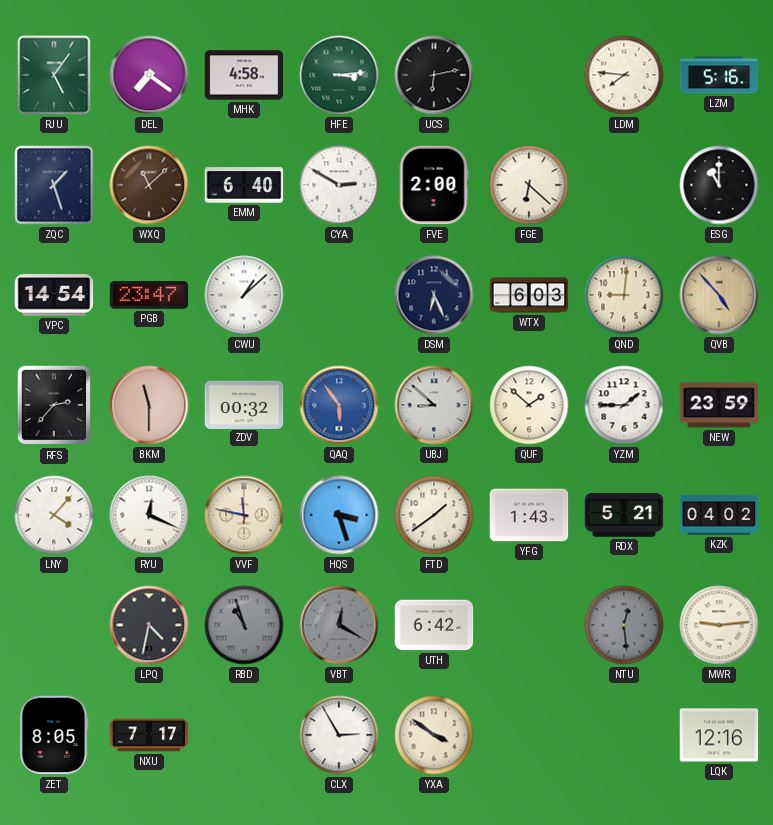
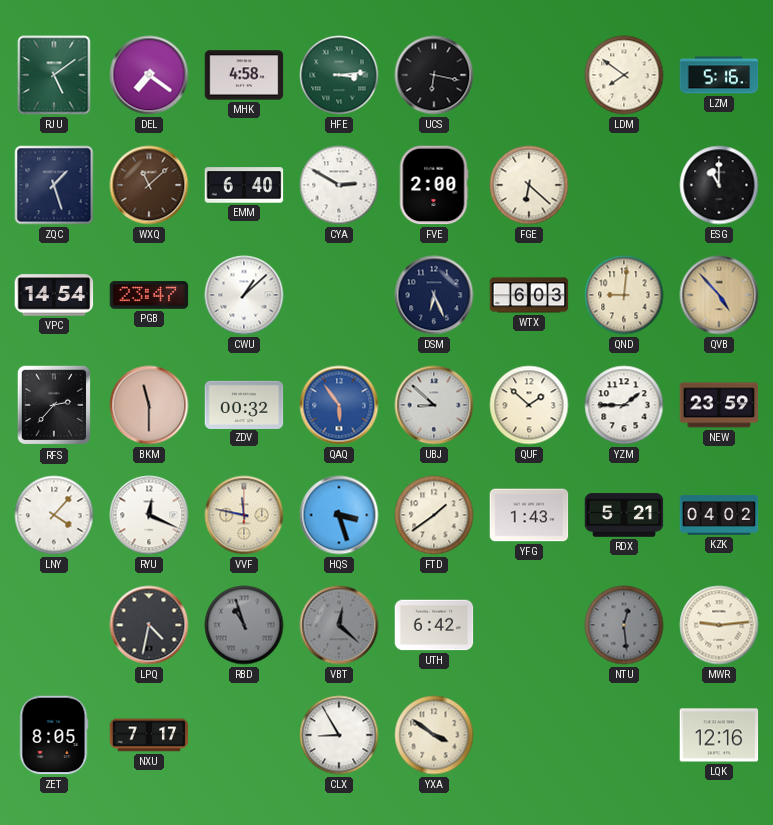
RJU: 5:06 -> 5:09
UCS: 6:13 -> 6:17
LDM: 7:46 -> 7:51
VBT: 12:20 -> 12:22
CLX: 2:55 -> 8:55
